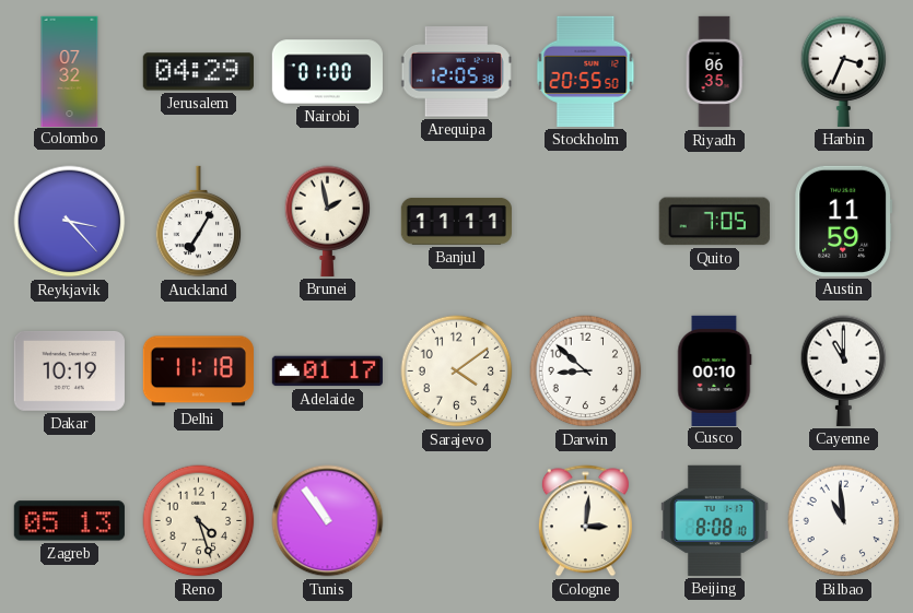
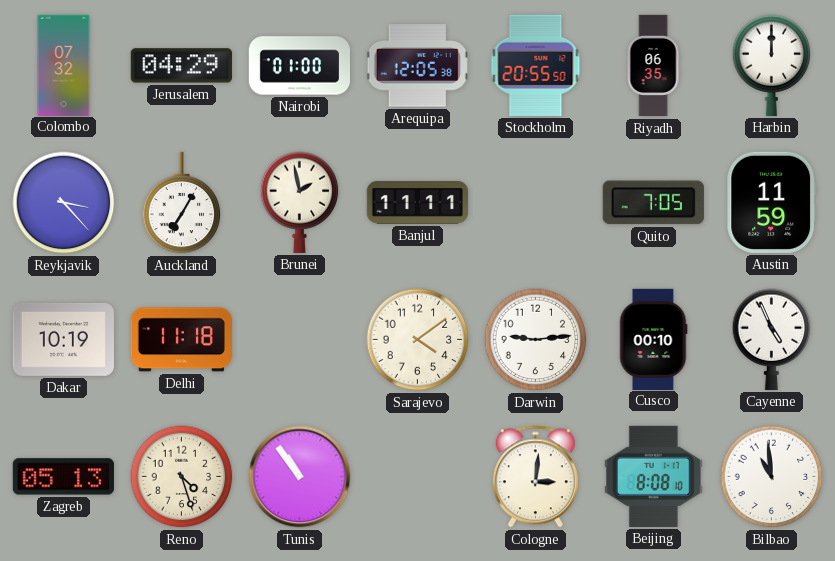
Harbin: 3:34 -> 12:00
Adelaide: 01:17 -> none
Darwin: 8:52 -> 9:14
Cayenne: 11:00 -> 4:56
